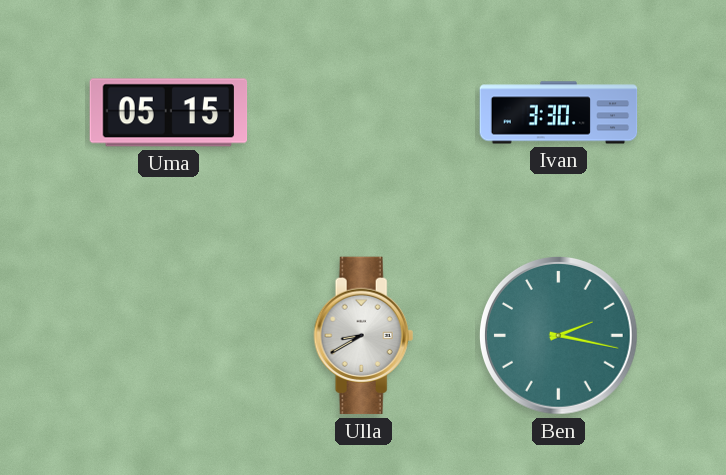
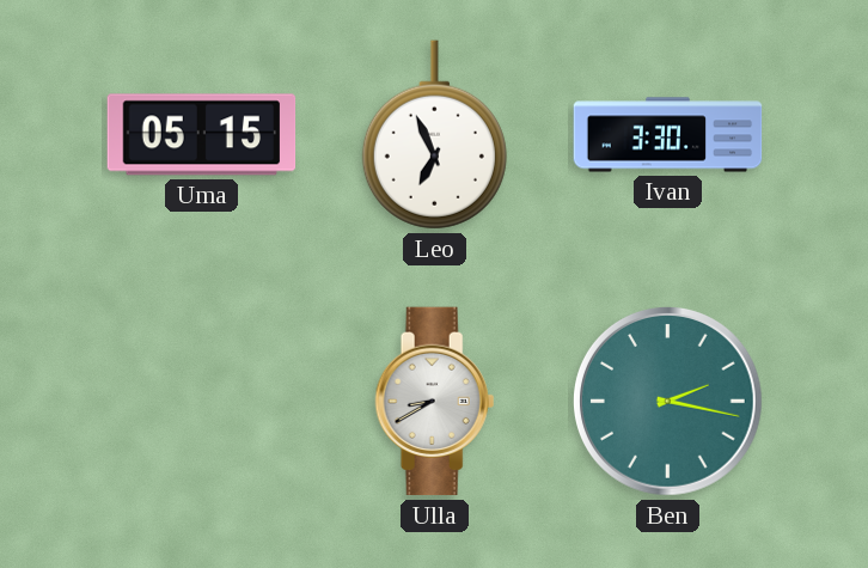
Leo: none -> 6:56
